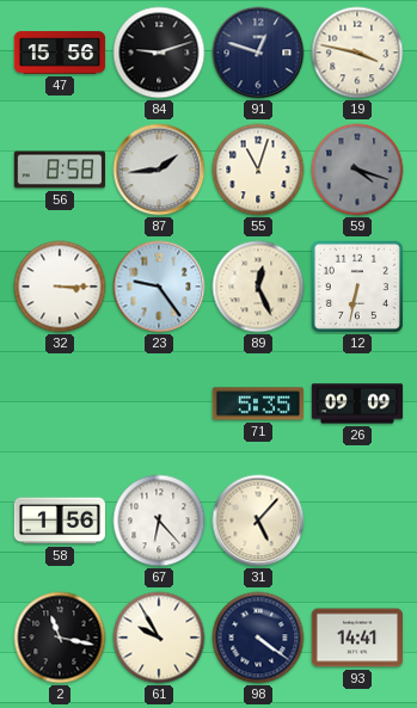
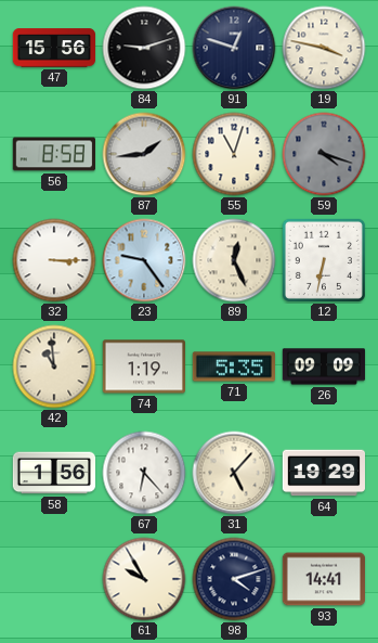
42: none -> 10:59
74: none -> 1:19
64: none -> 19:29
2: 11:17 -> none
98: 4:21 -> 4:12
